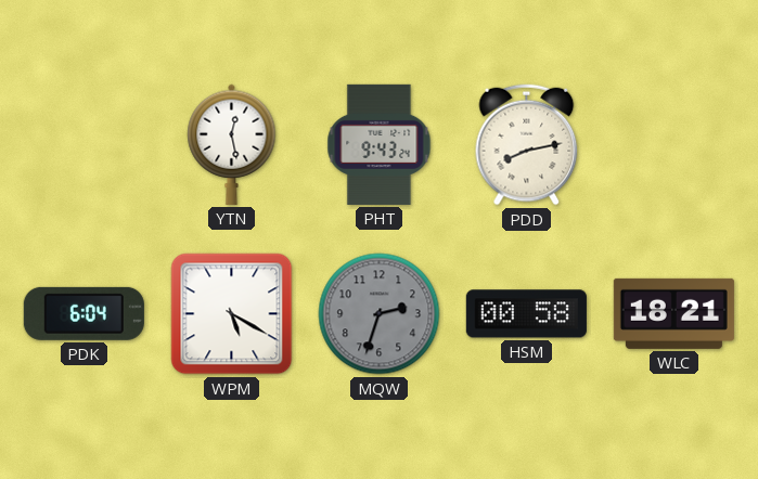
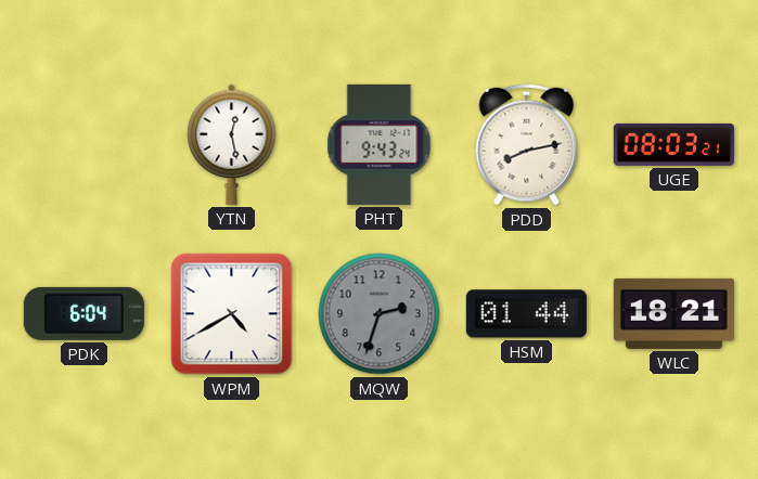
UGE: none -> 08:03
WPM: 5:20 -> 4:40
HSM: 00:58 -> 01:44
